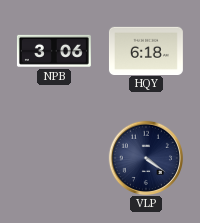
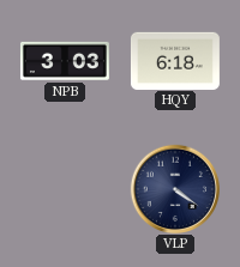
NPB: 3:06 -> 3:03
